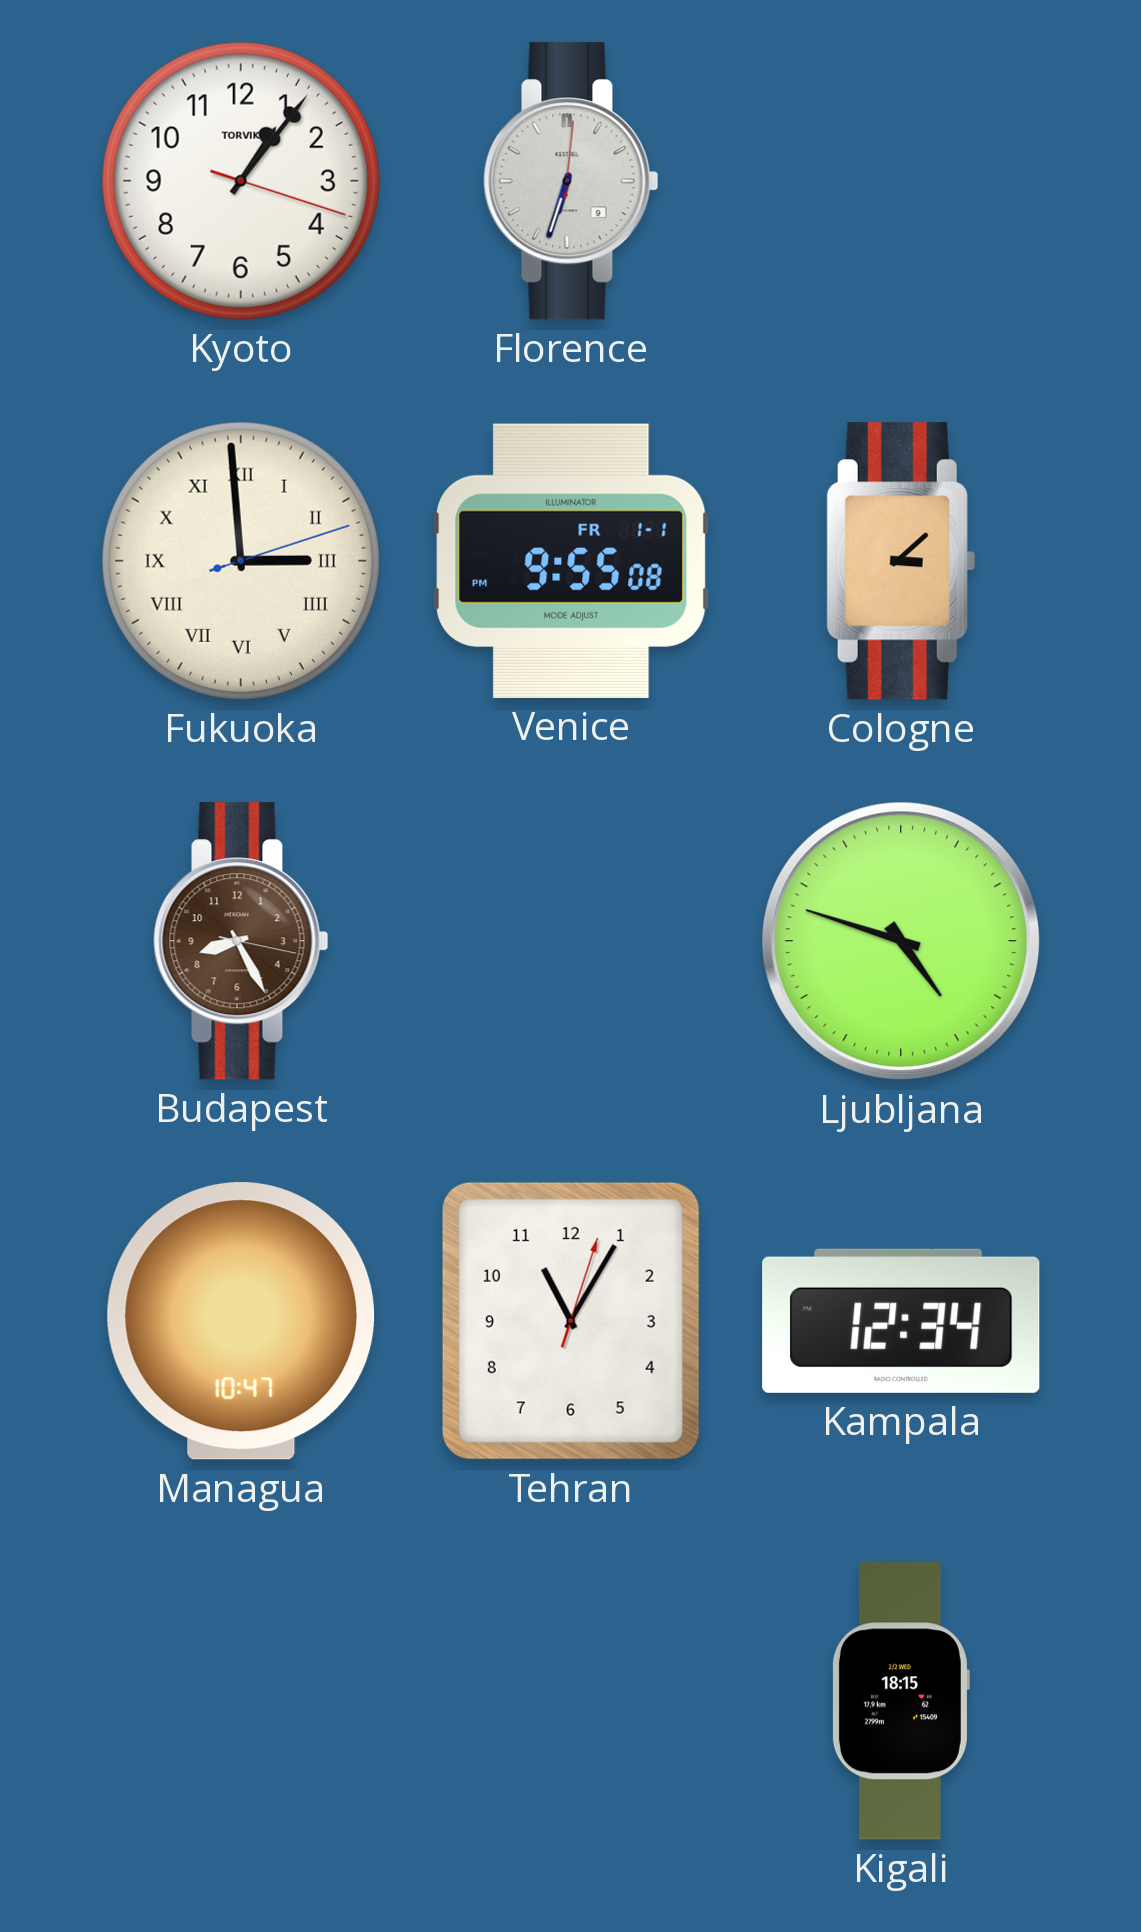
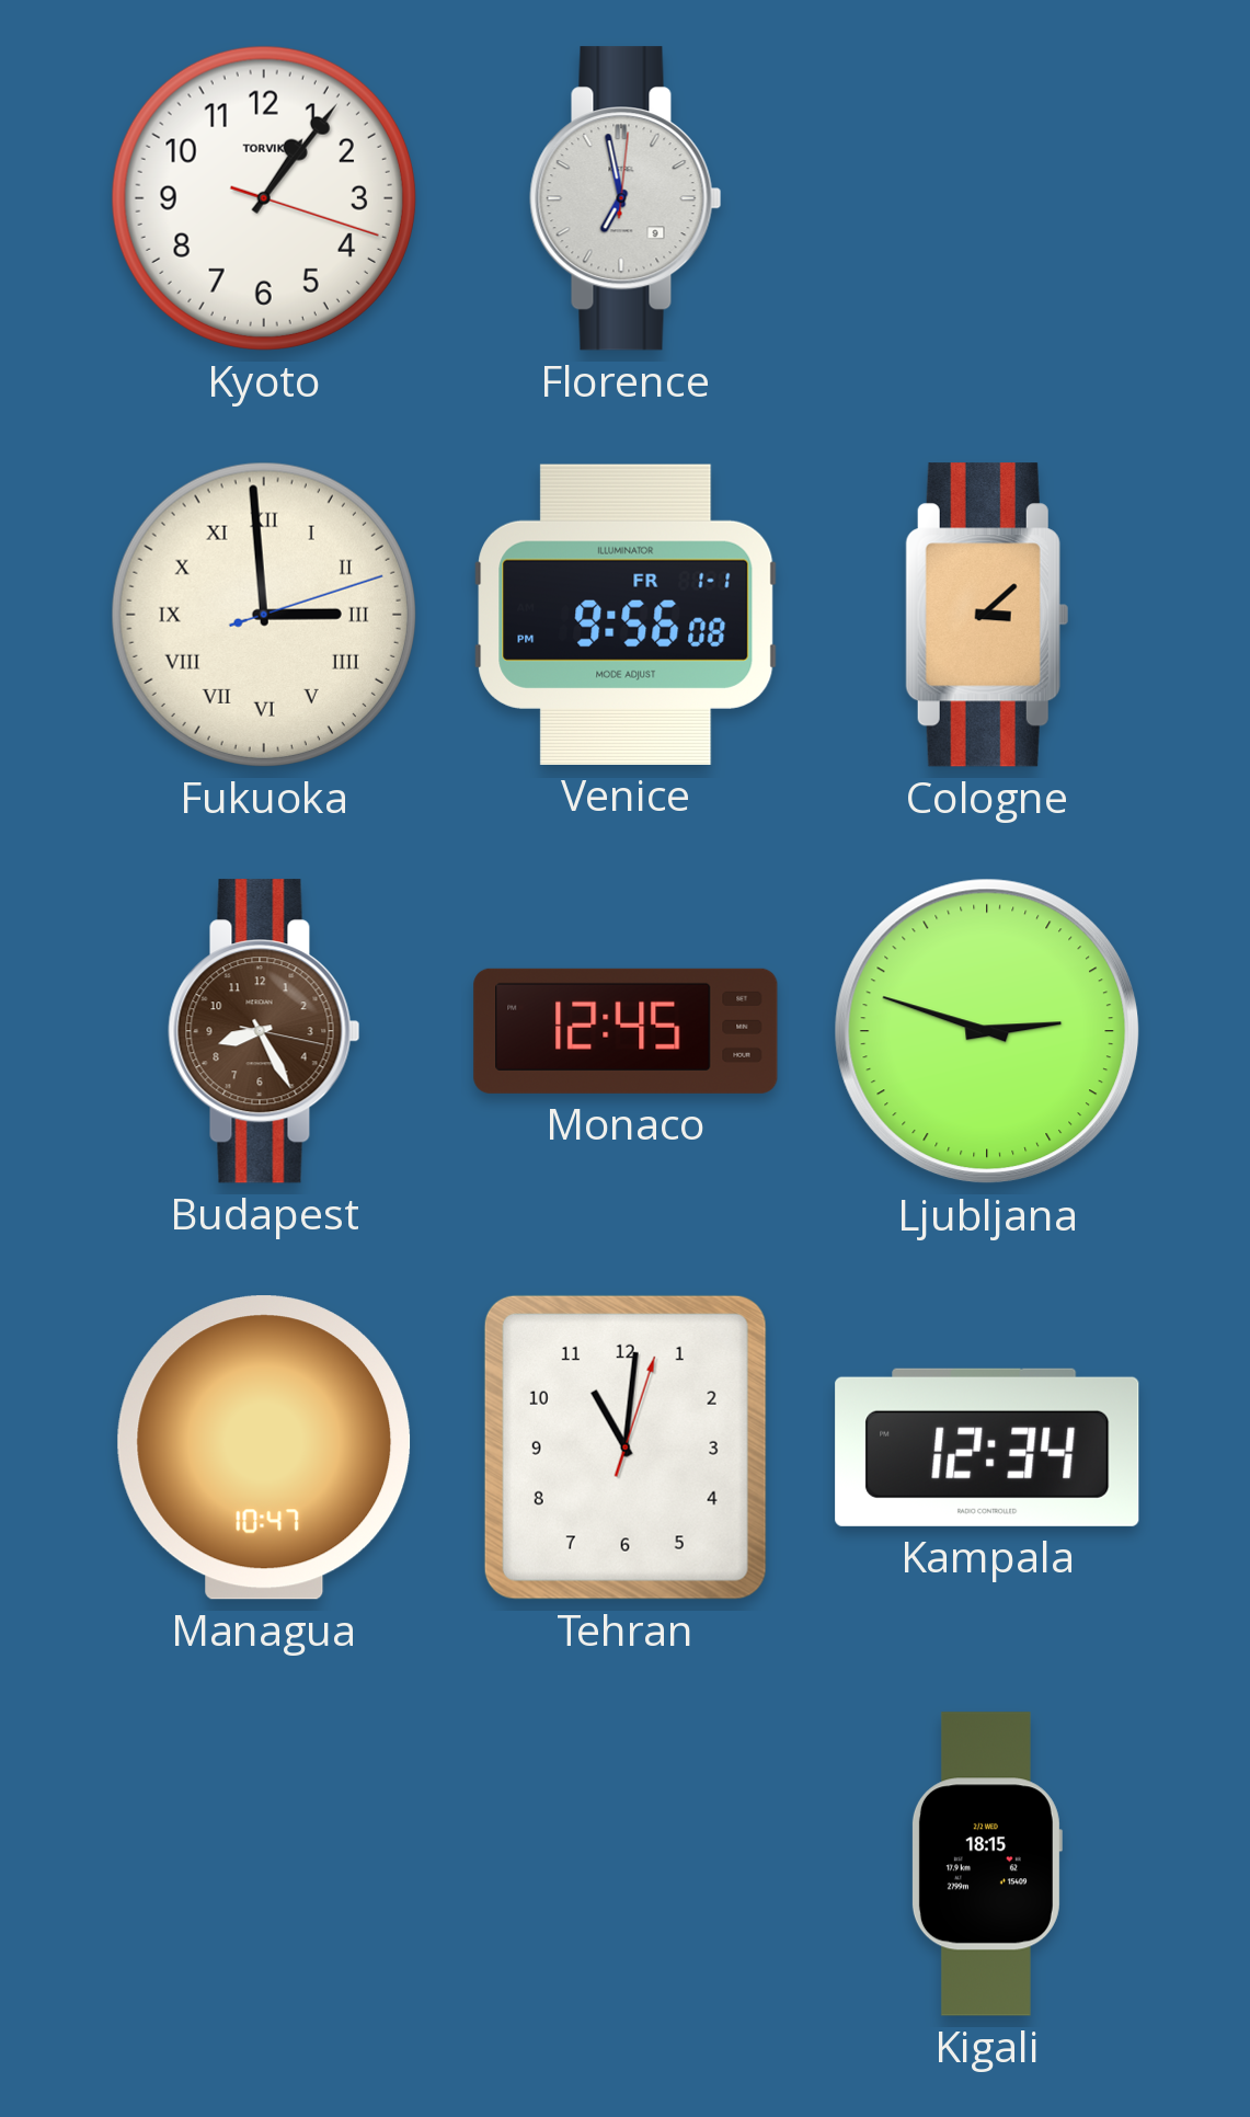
Florence: 6:33 -> 6:58
Venice: 9:55 -> 9:56
Monaco: none -> 12:45
Ljubljana: 4:48 -> 2:48
Tehran: 11:05 -> 11:01
